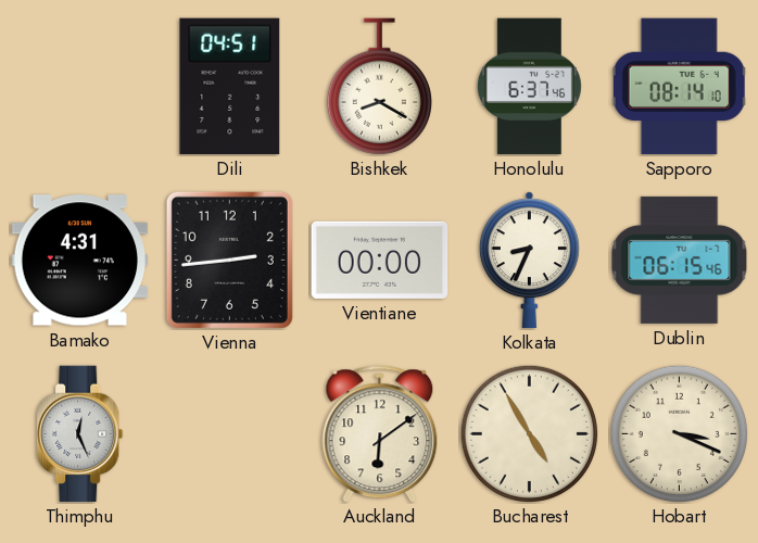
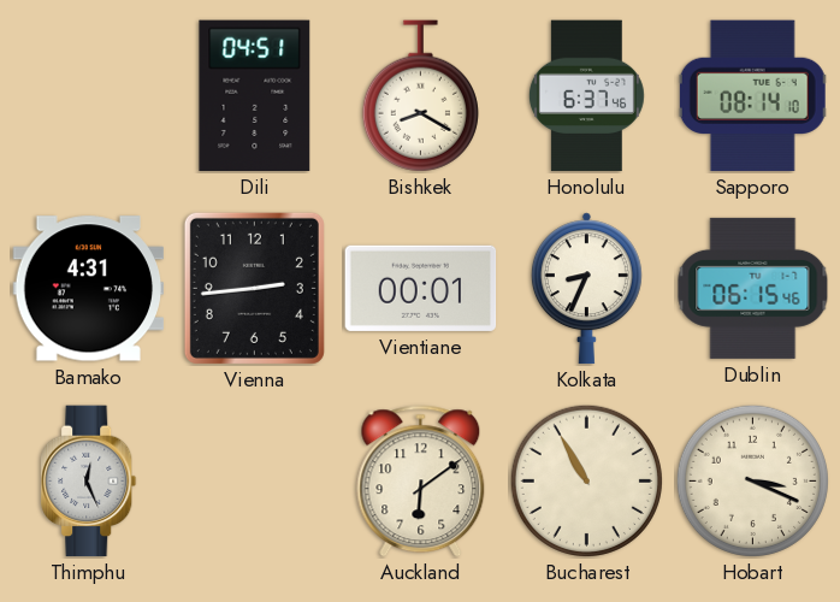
Vientiane: 00:00 -> 00:01
Bucharest: 4:55 -> 10:55
